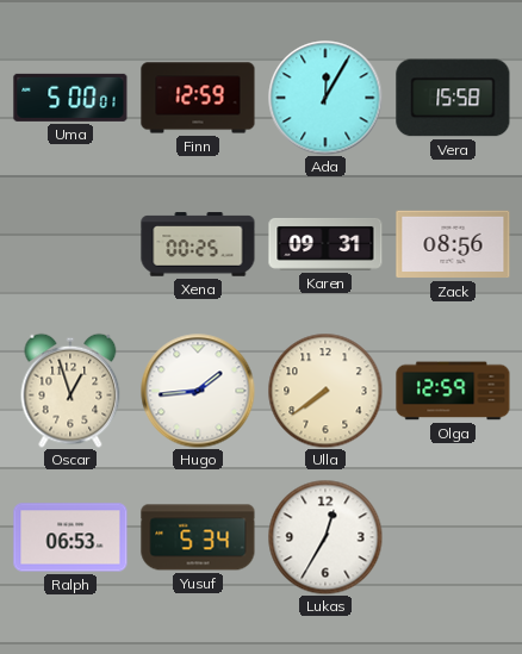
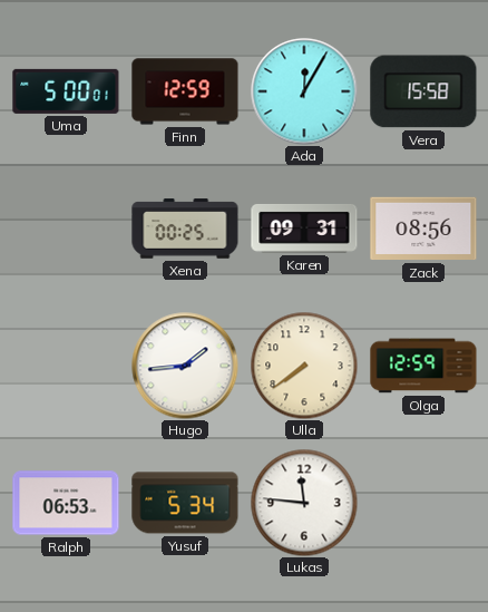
Oscar: 12:57 -> none
Lukas: 12:35 -> 11:46
